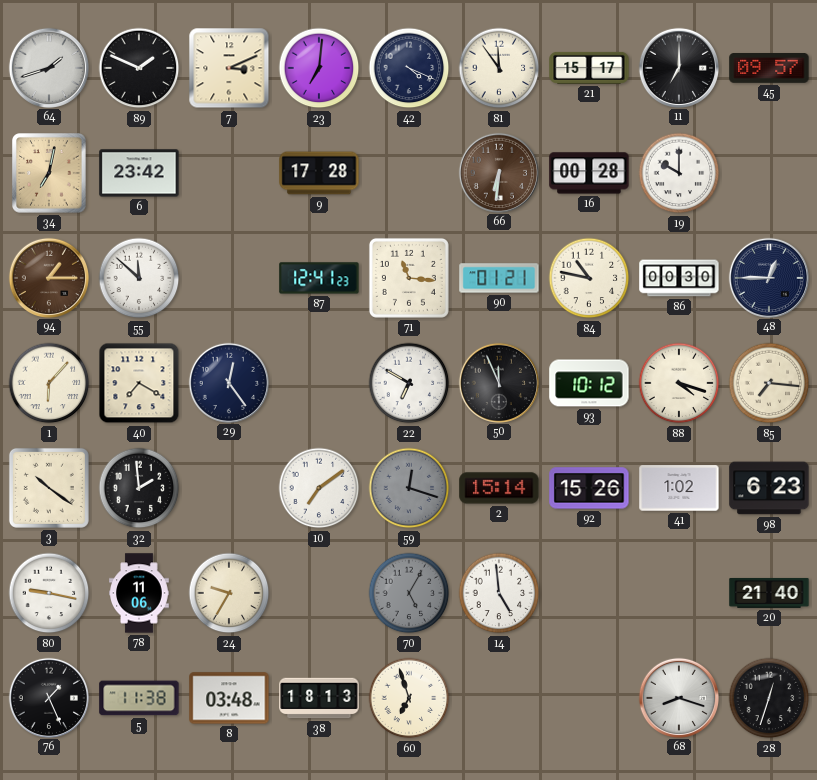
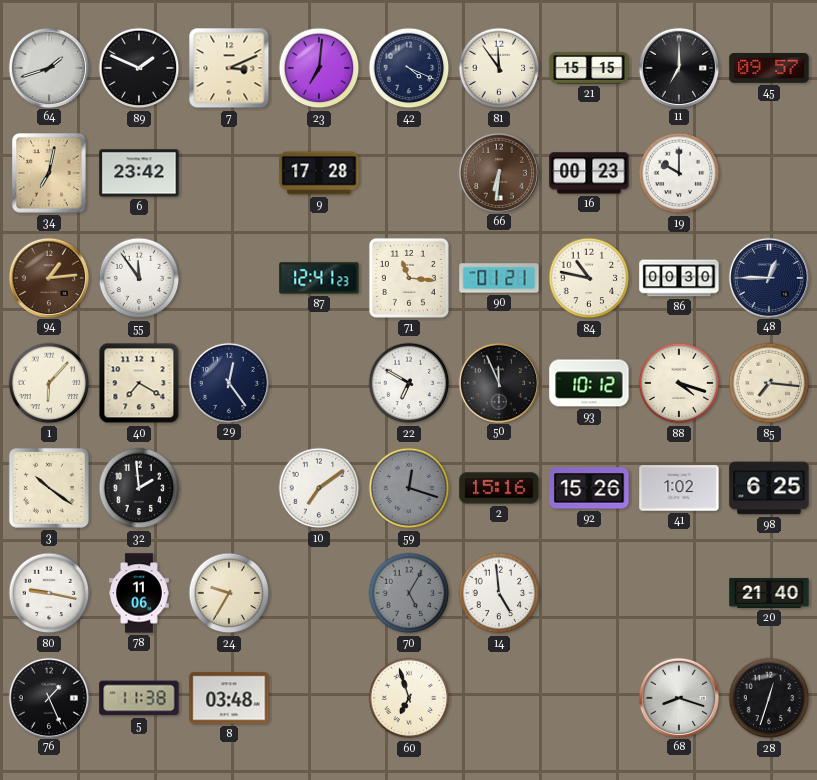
21: 15:17 -> 15:15
16: 00:28 -> 00:23
94: 1:15 -> 1:14
55: 11:52 -> 11:54
2: 15:14 -> 15:16
98: 6:23 -> 6:25
38: 18:13 -> none
